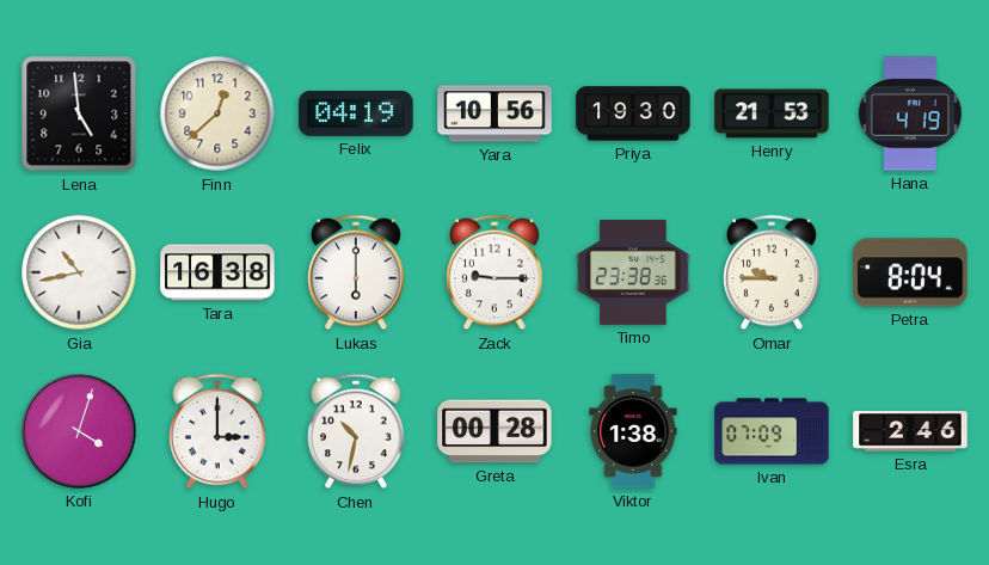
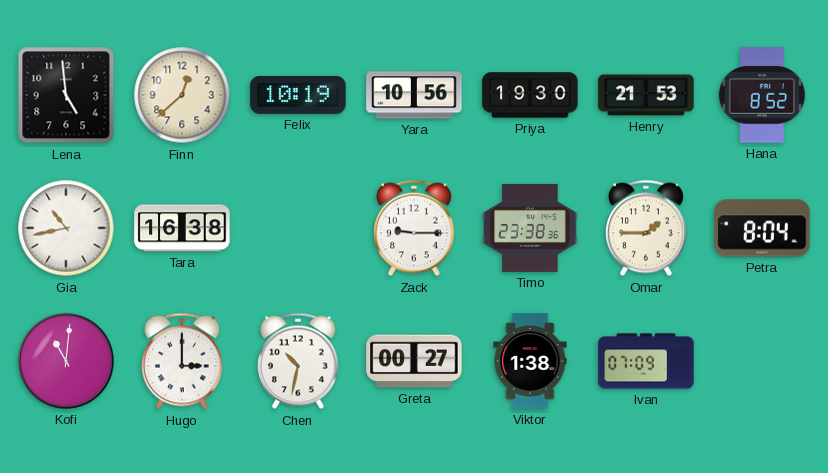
Felix: 04:19 -> 10:19
Hana: 4:19 -> 8:52
Lukas: 6:00 -> none
Omar: 9:45 -> 1:45
Kofi: 4:03 -> 11:01
Greta: 00:28 -> 00:27
Esra: 2:46 -> none
